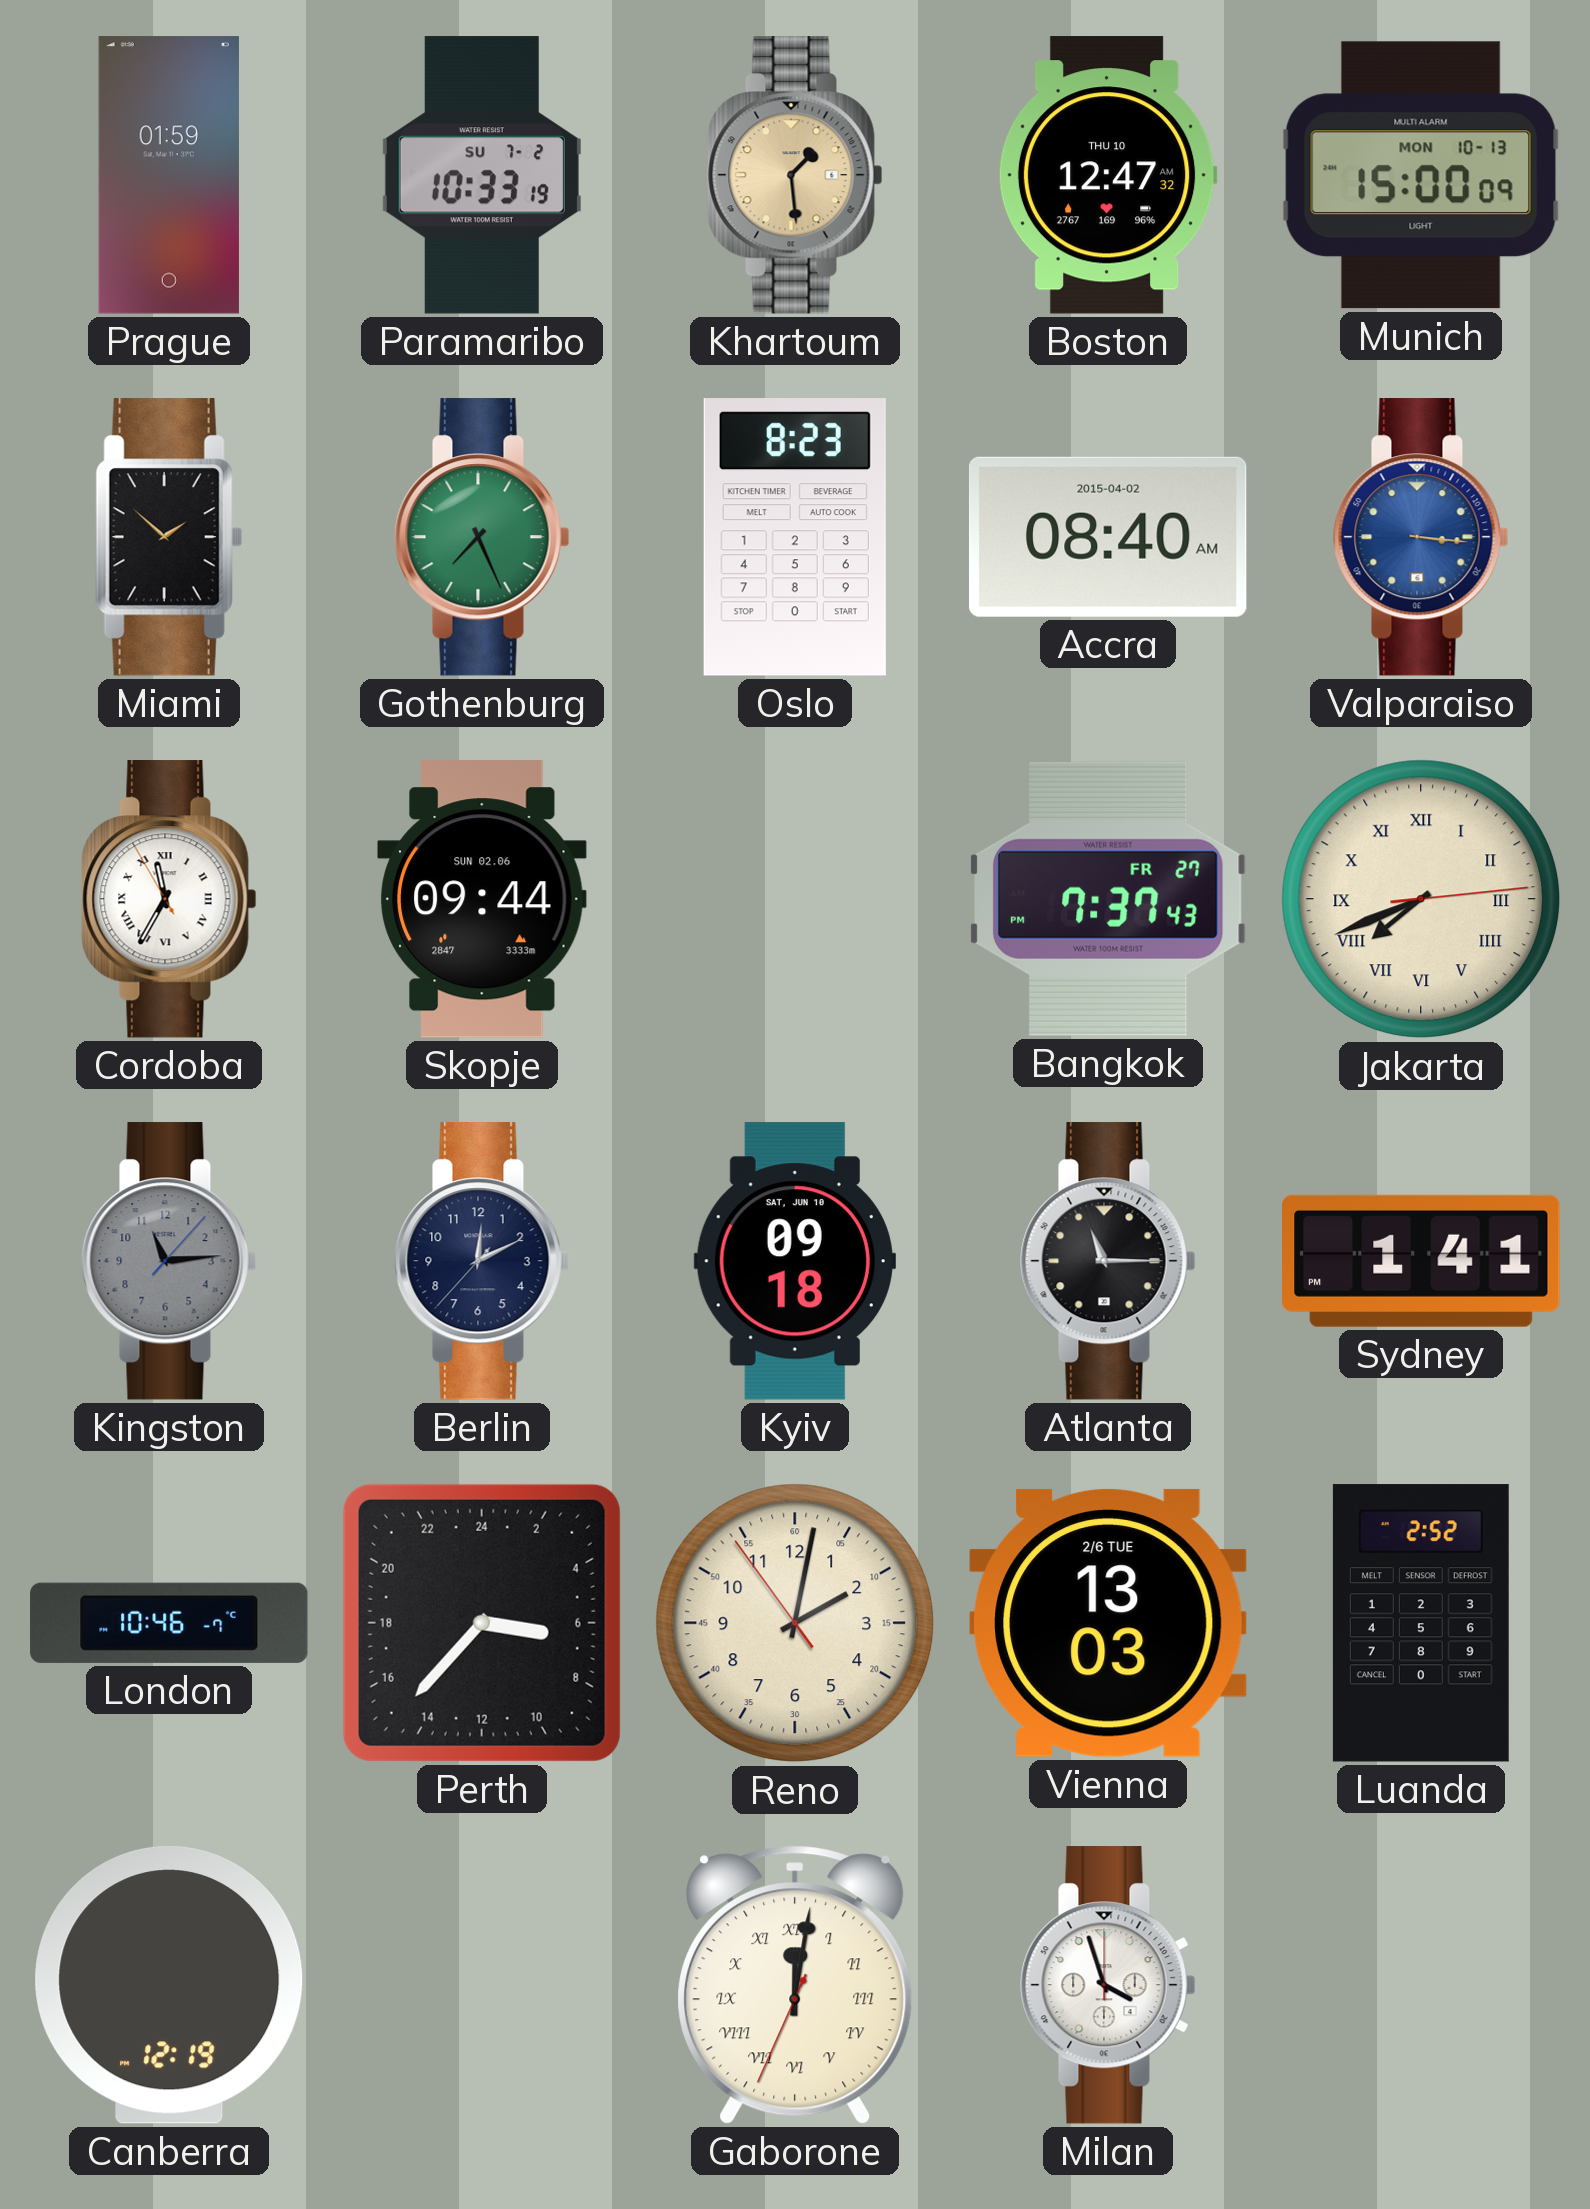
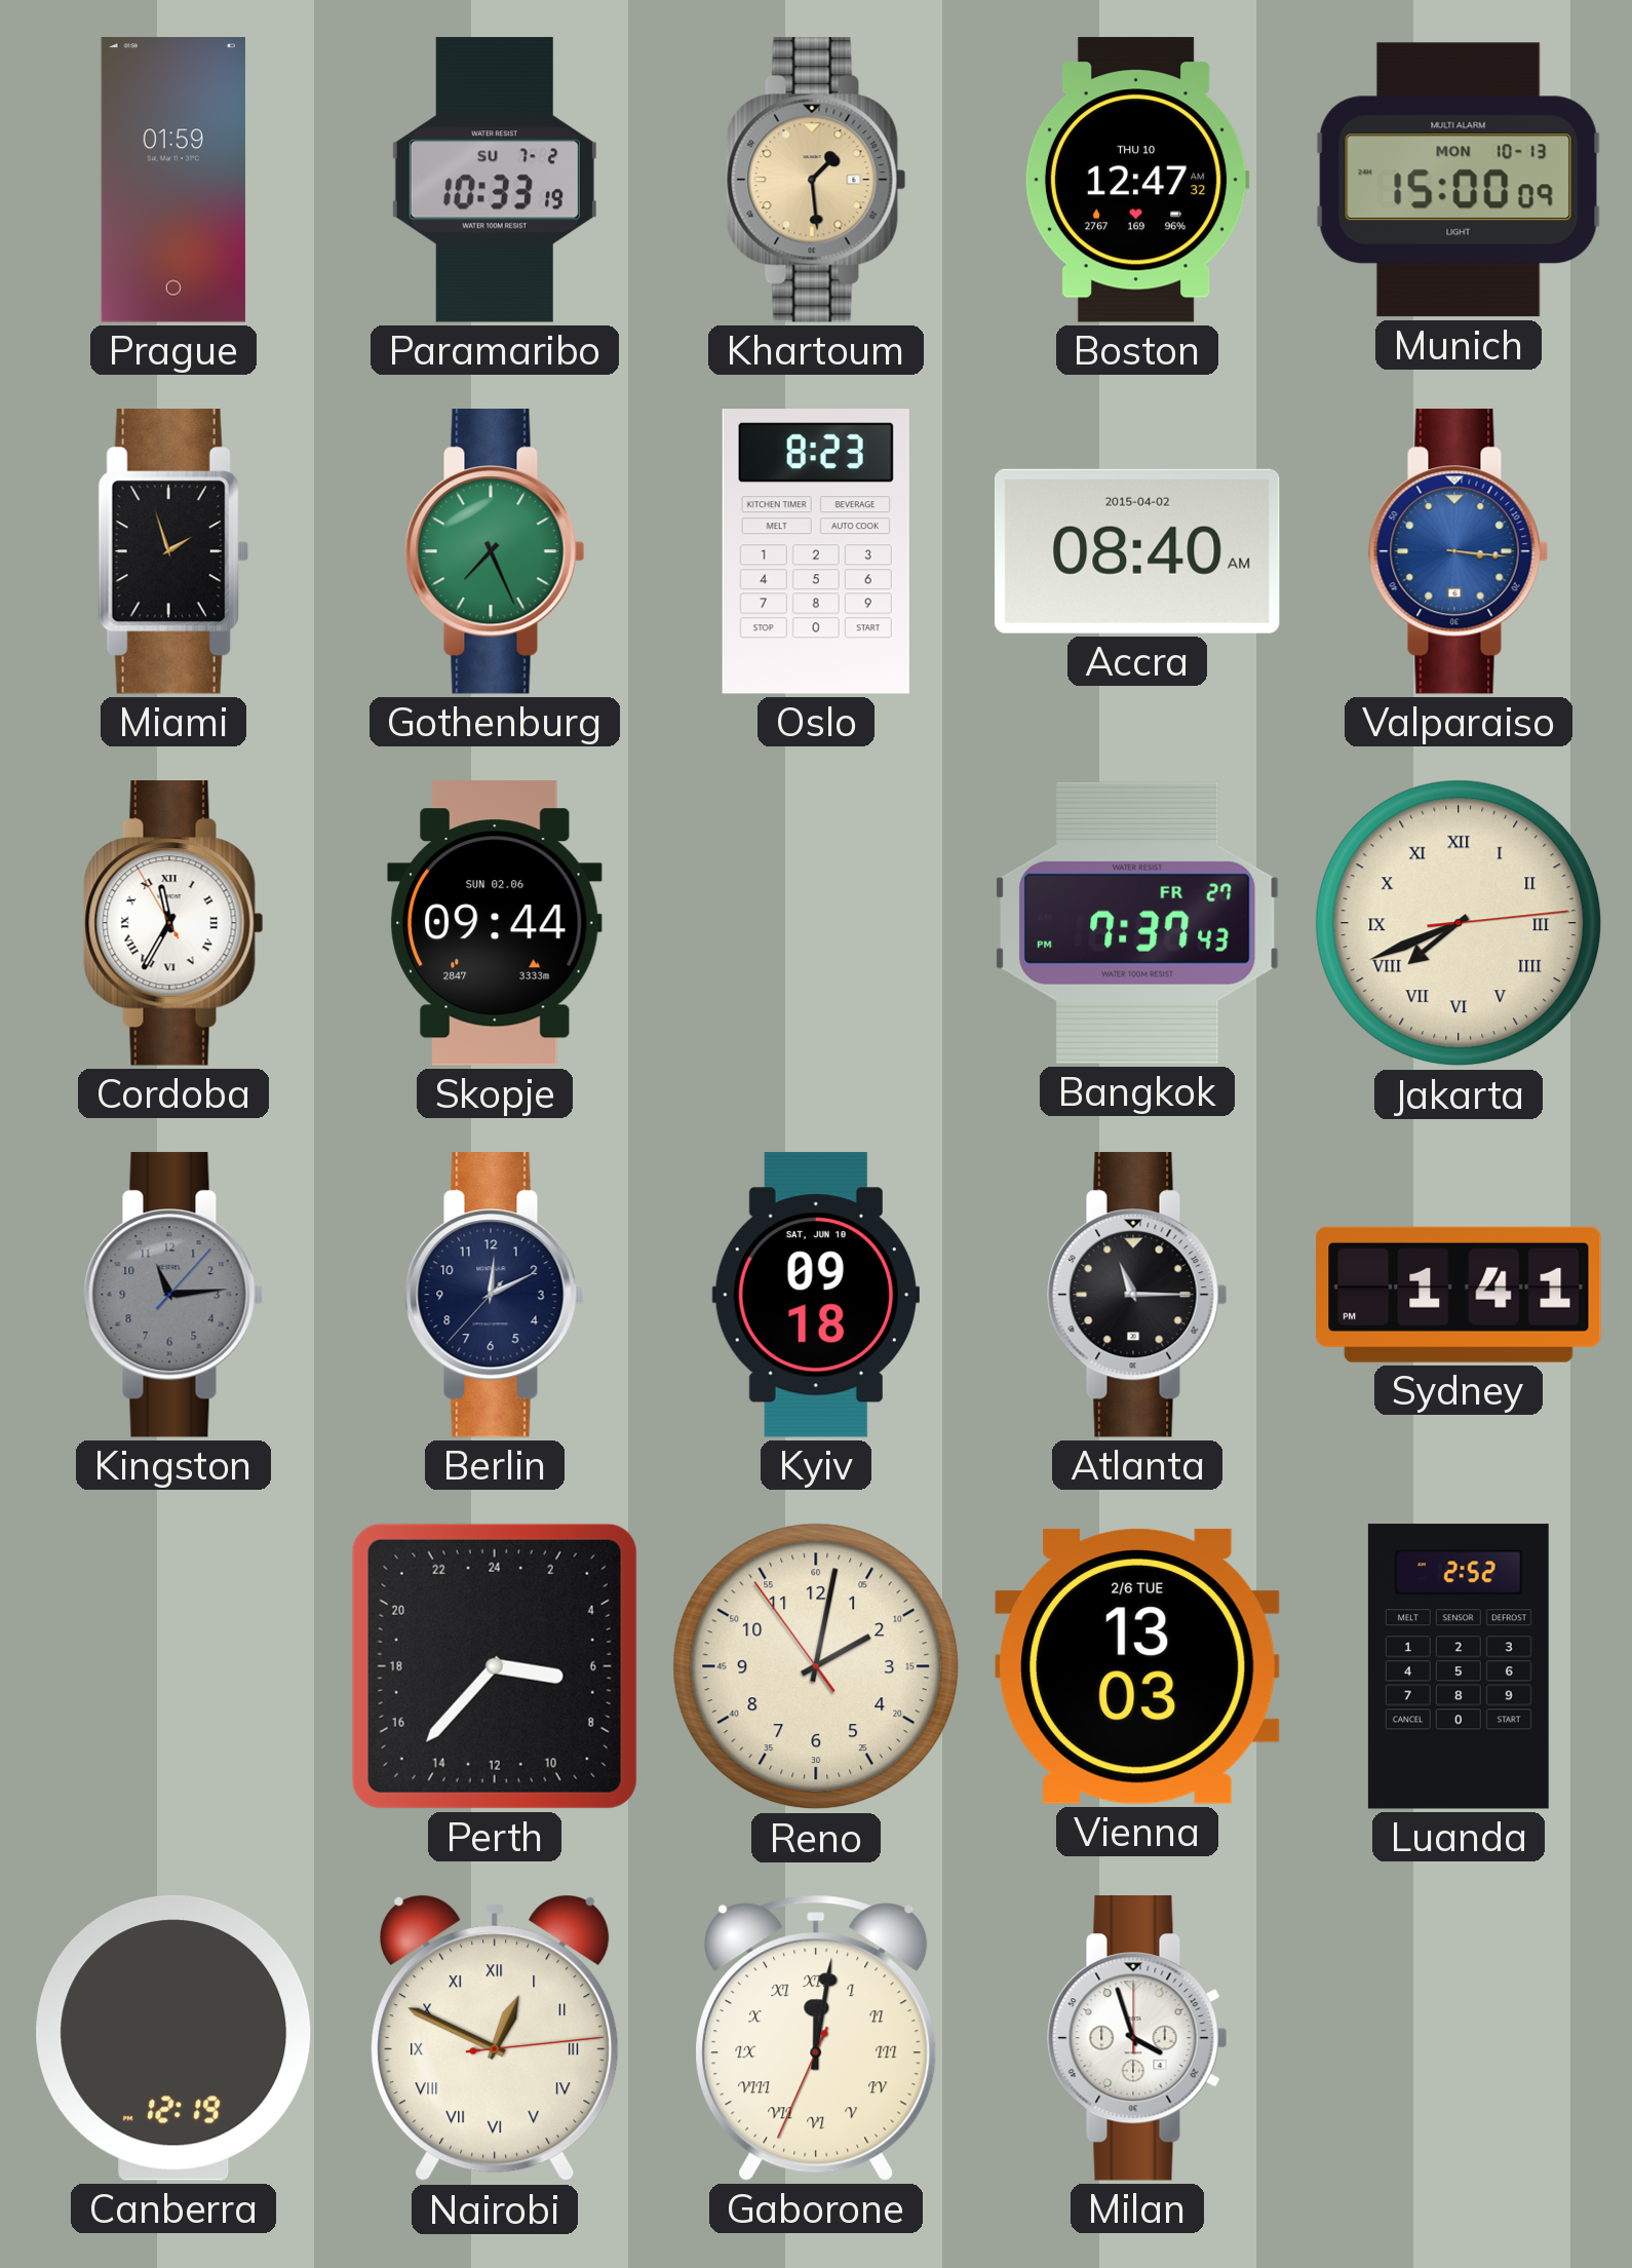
Miami: 1:52 -> 1:57
London: 10:46 -> none
Nairobi: none -> 12:49
